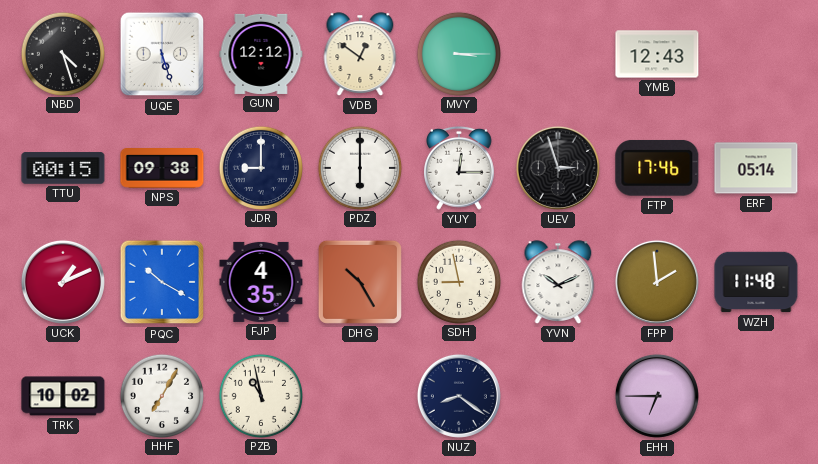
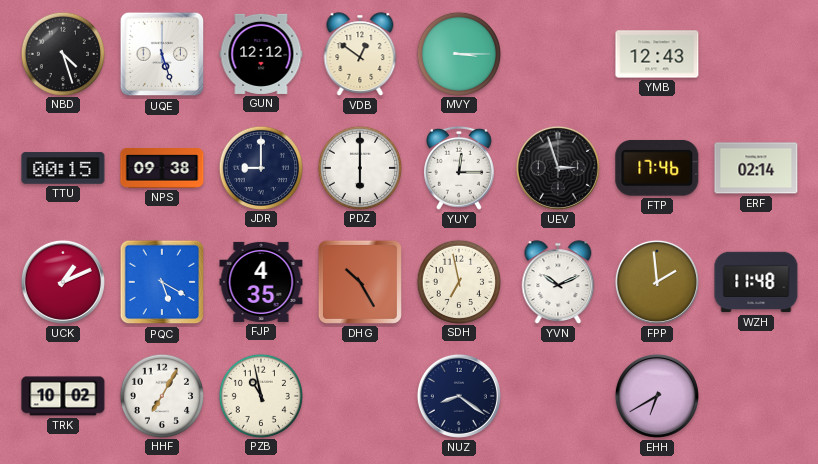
ERF: 05:14 -> 02:14
PQC: 10:20 -> 5:20
SDH: 8:58 -> 6:58
EHH: 6:45 -> 6:40
